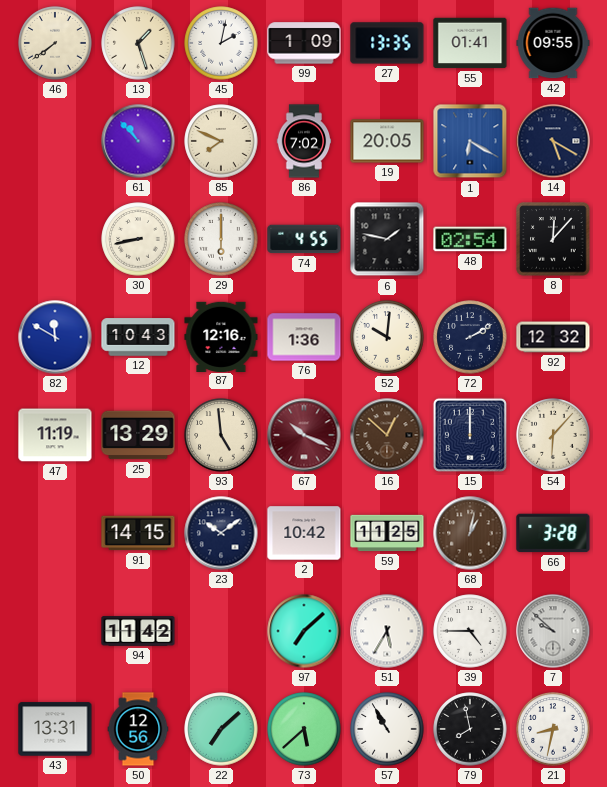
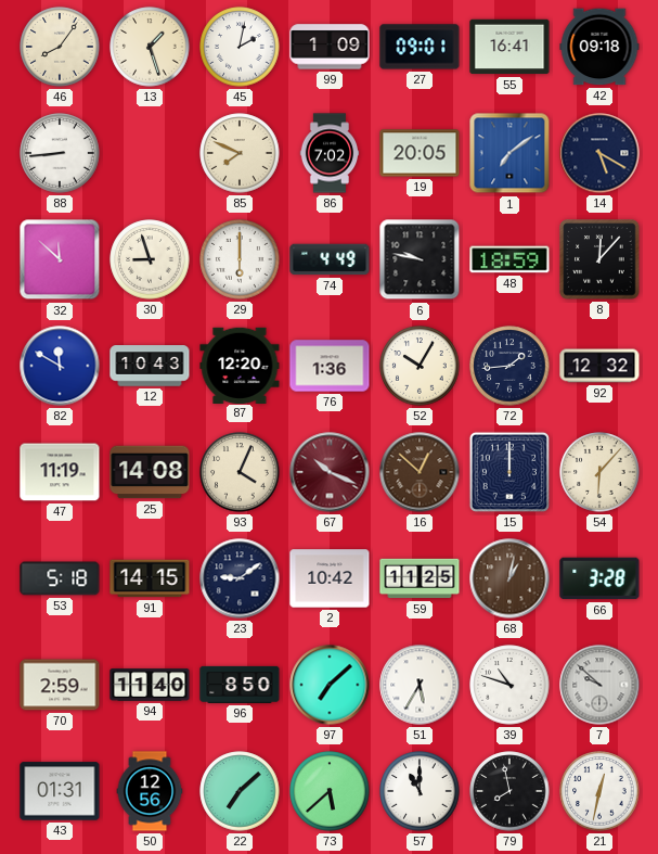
46: 7:39 -> 8:06
27: 13:35 -> 09:01
55: 01:41 -> 16:41
42: 09:55 -> 09:18
88: none -> 8:44
61: 10:53 -> none
1: 6:20 -> 7:09
32: none -> 11:52
30: 8:43 -> 8:57
74: 4:55 -> 4:49
6: 1:47 -> 9:47
48: 02:54 -> 18:59
87: 12:16 -> 12:20
52: 10:01 -> 10:05
72: 2:10 -> 1:44
25: 13:29 -> 14:08
93: 4:59 -> 4:04
53: none -> 5:18
23: 10:09 -> 9:09
70: none -> 2:59
94: 11:42 -> 11:40
96: none -> 8:50
39: 4:45 -> 10:48
43: 13:31 -> 01:31
57: 10:55 -> 11:00
21: 8:32 -> 12:32
